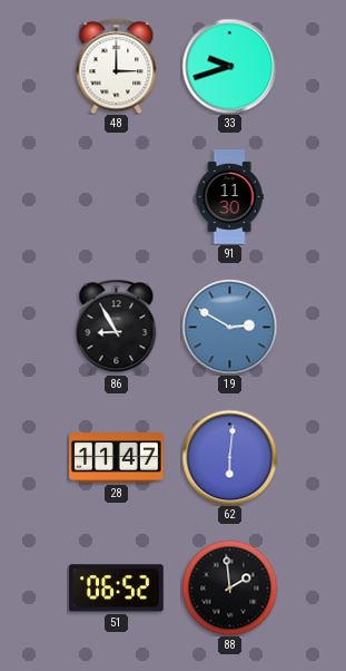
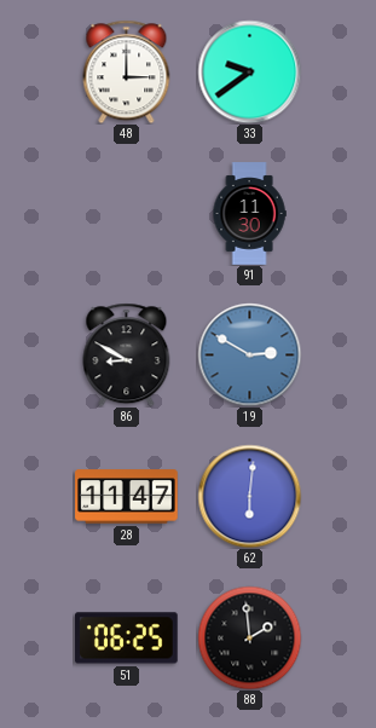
33: 9:42 -> 9:39
86: 8:55 -> 8:50
51: 06:52 -> 06:25
